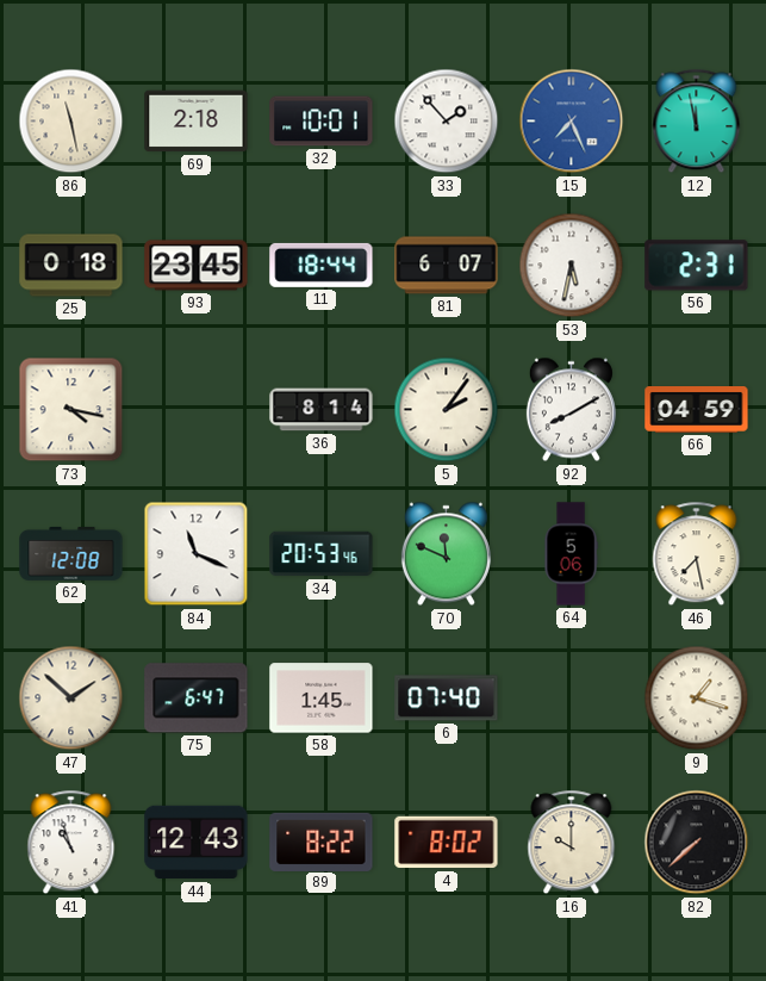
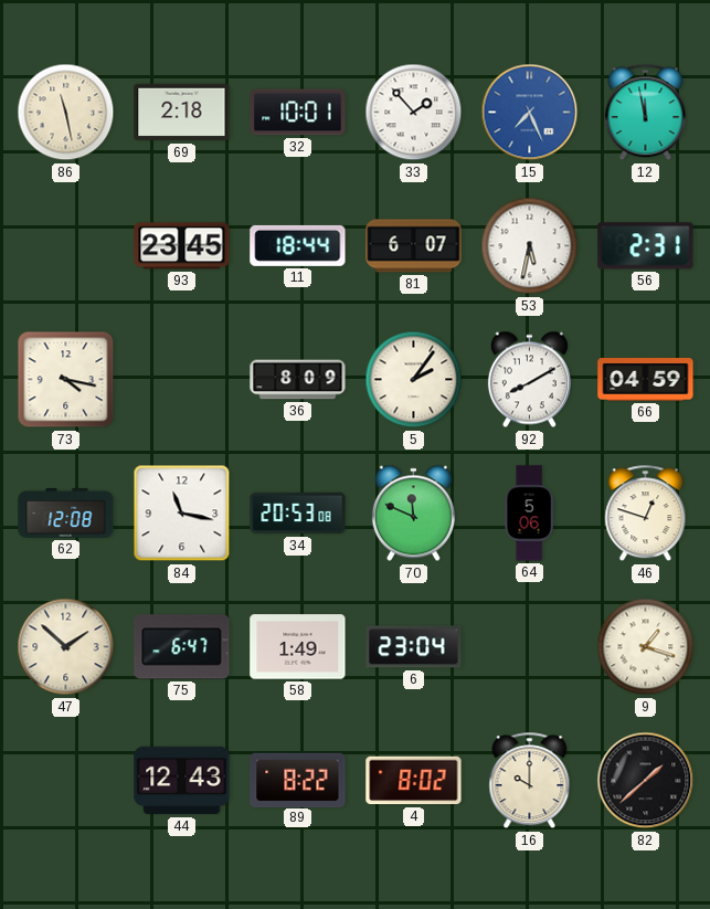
25: 0:18 -> none
36: 8:14 -> 8:09
84: 11:19 -> 11:17
34: 20:53:46 -> 20:53:08
46: 7:28 -> 12:48
58: 1:45 -> 1:49
6: 07:40 -> 23:04
41: 10:57 -> none
82: 7:38 -> 1:38
